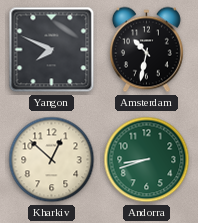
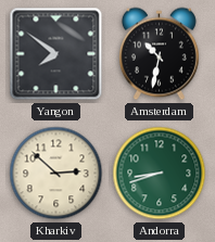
Yangon: 7:49 -> 7:51
Kharkiv: 12:52 -> 2:52
